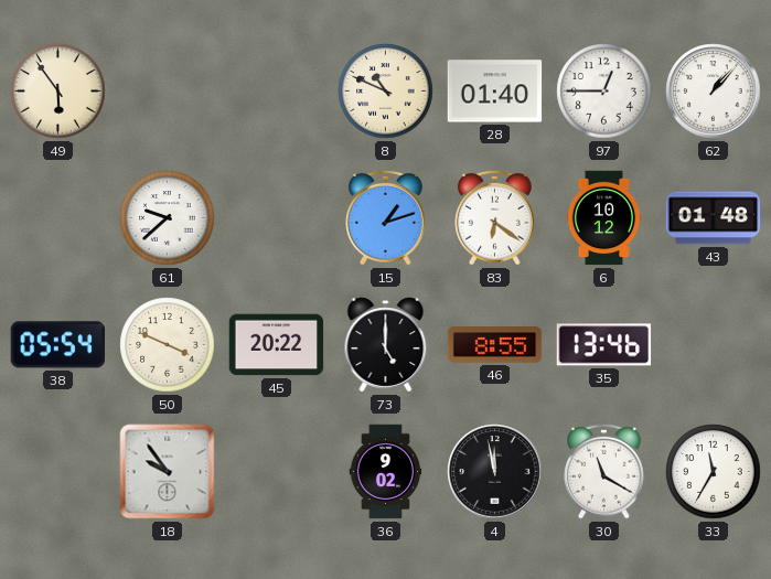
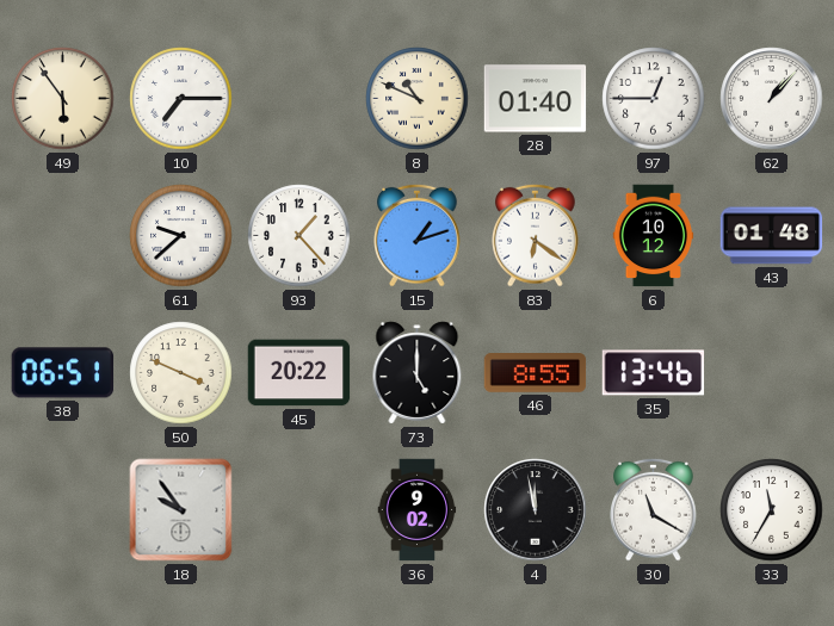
10: none -> 7:15
93: none -> 1:23
38: 05:54 -> 06:51
